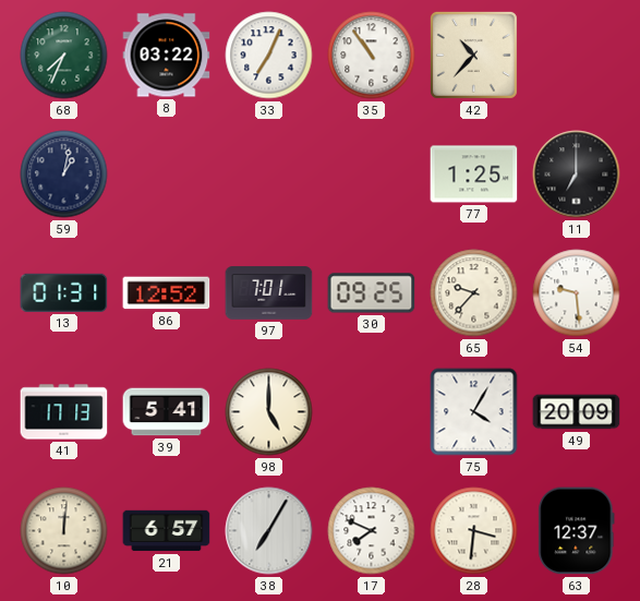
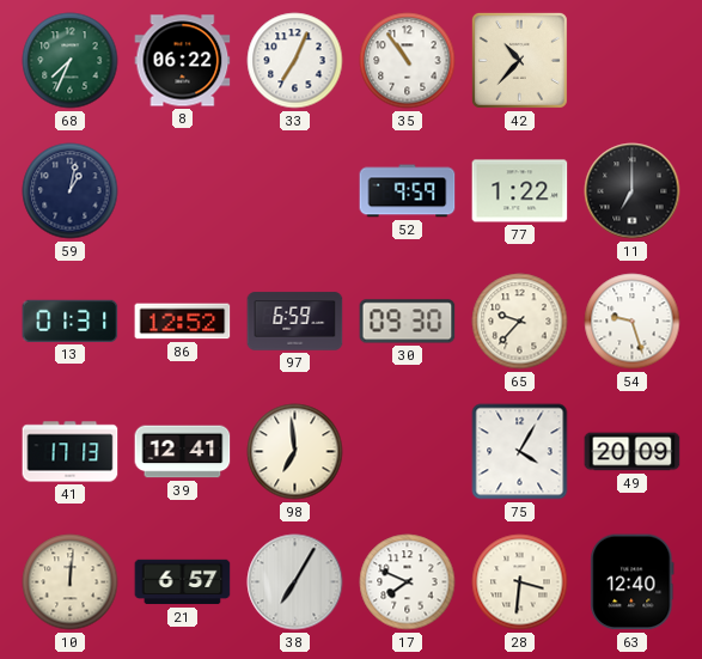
8: 03:22 -> 06:22
52: none -> 9:59
77: 1:25 -> 1:22
97: 7:01 -> 6:59
30: 09:25 -> 09:30
54: 9:29 -> 9:27
39: 5:41 -> 12:41
98: 5:00 -> 6:59
63: 12:37 -> 12:40
